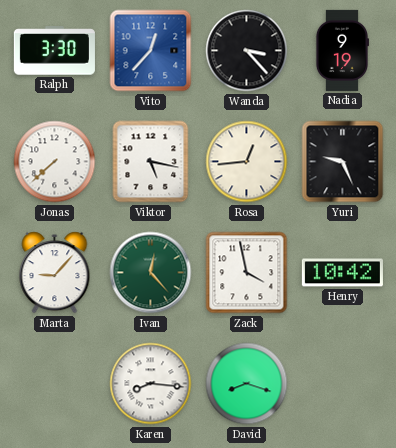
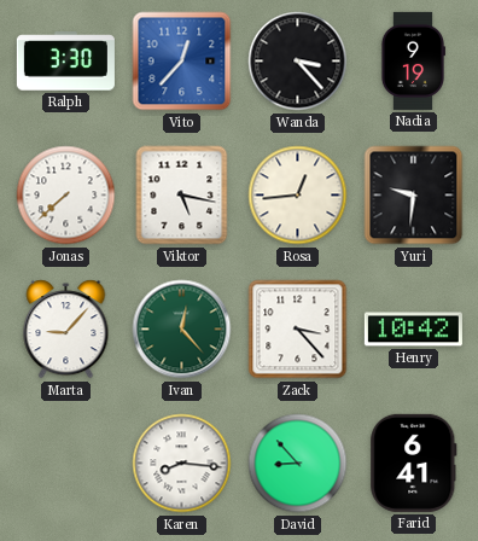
Yuri: 9:26 -> 9:31
Zack: 3:58 -> 3:23
David: 8:18 -> 8:53
Farid: none -> 6:41
